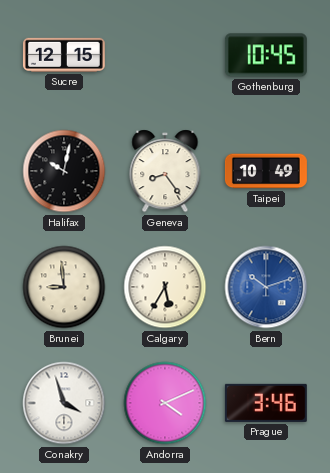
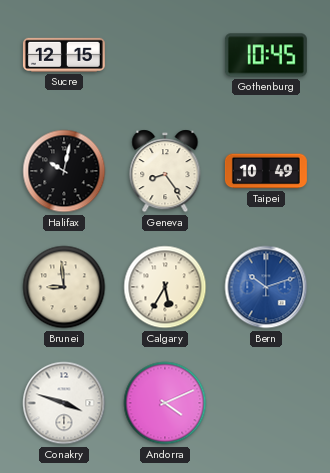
Conakry: 3:57 -> 3:48
Prague: 3:46 -> none
